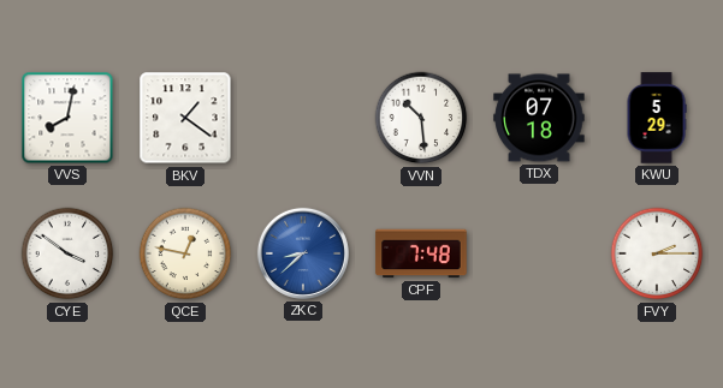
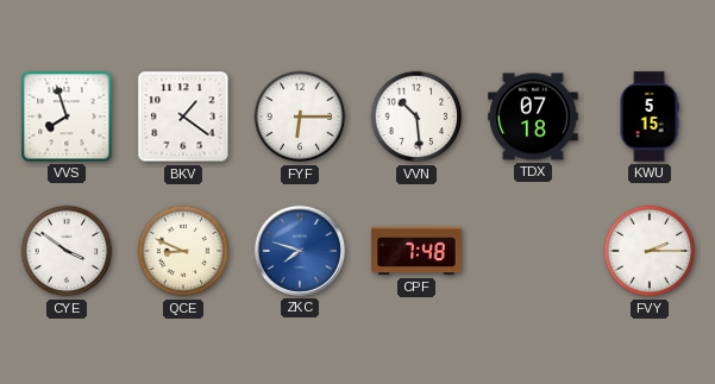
VVS: 8:02 -> 7:57
FYF: none -> 6:15
KWU: 5:29 -> 5:15
QCE: 12:47 -> 8:49
ZKC: 8:38 -> 7:48
